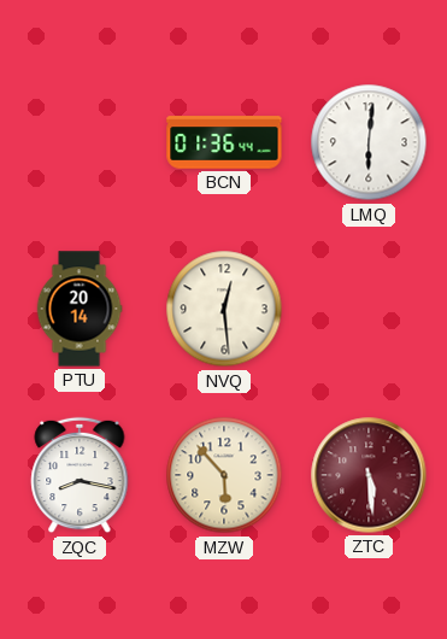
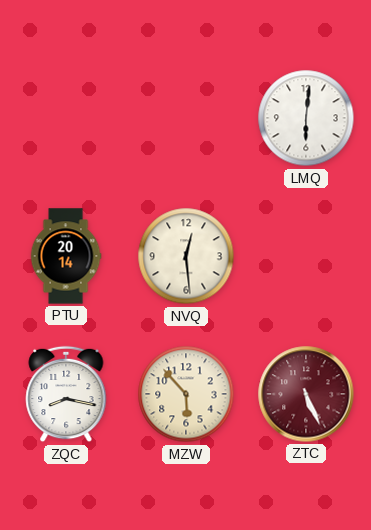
BCN: 01:36 -> none
ZTC: 5:29 -> 5:26
